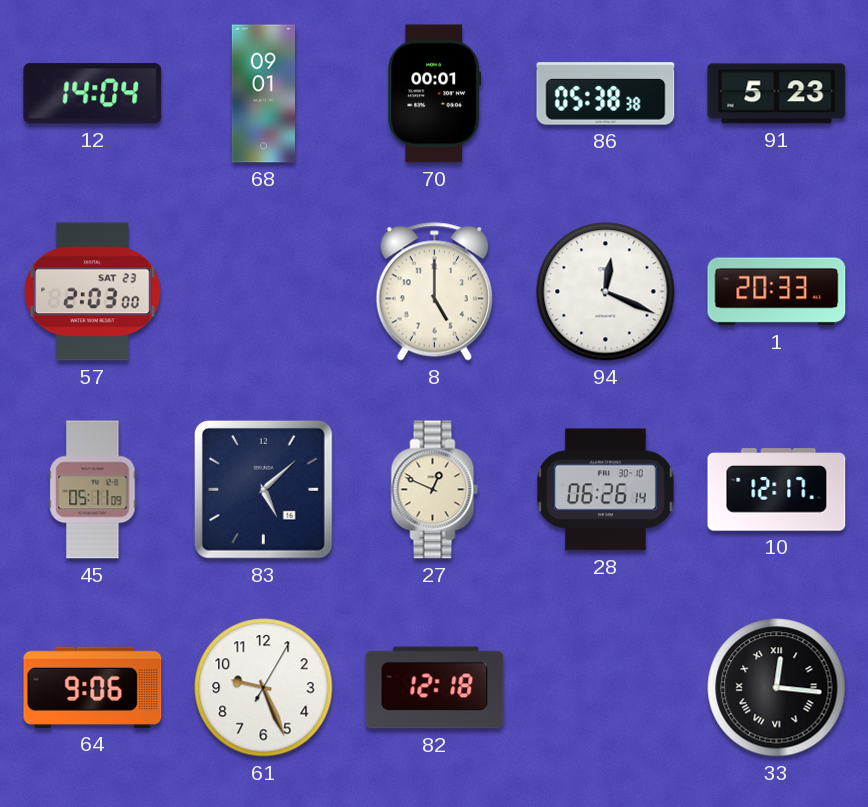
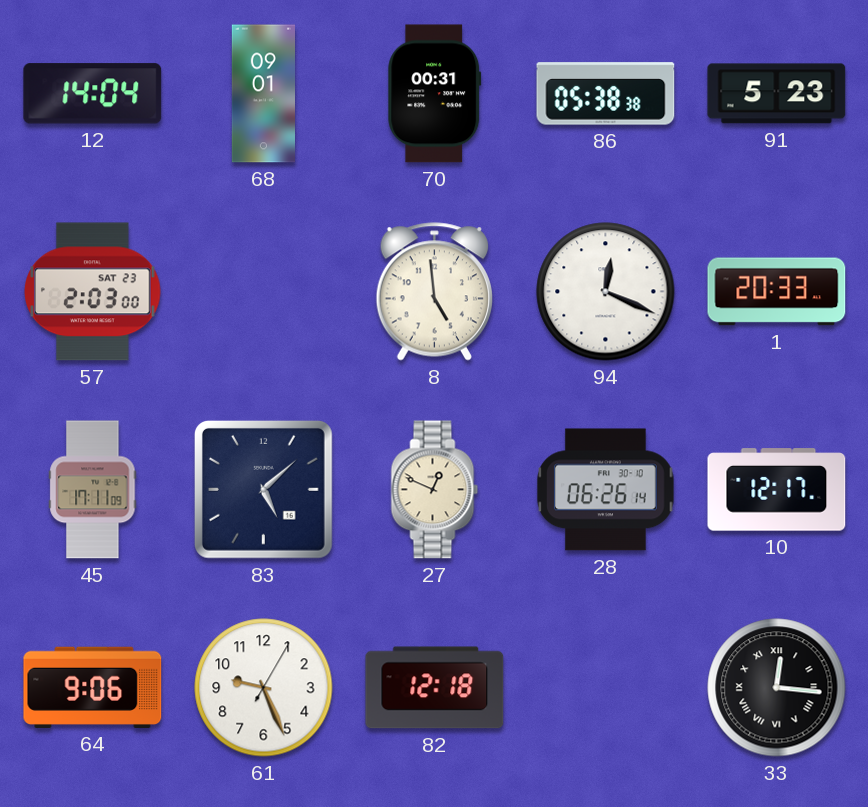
70: 00:01 -> 00:31
8: 5:00 -> 4:59
45: 05:11 -> 17:11
